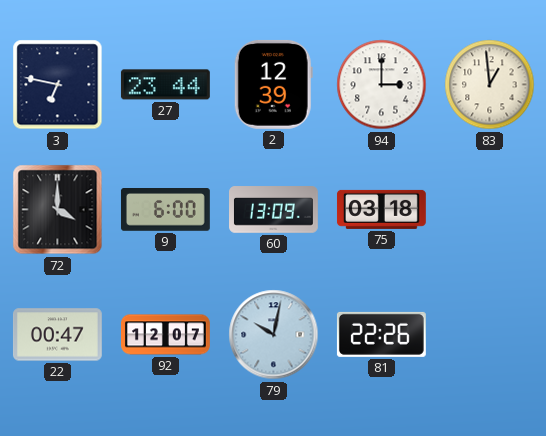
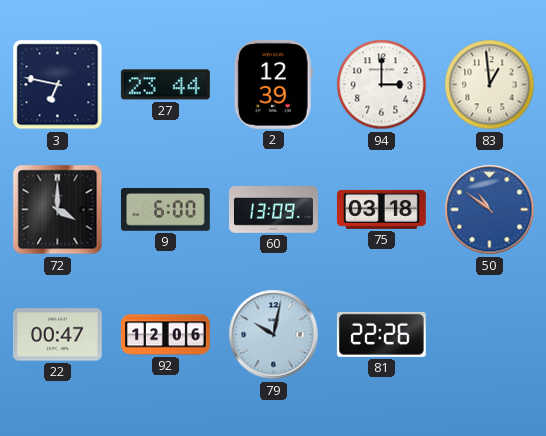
50: none -> 10:51
92: 12:07 -> 12:06
